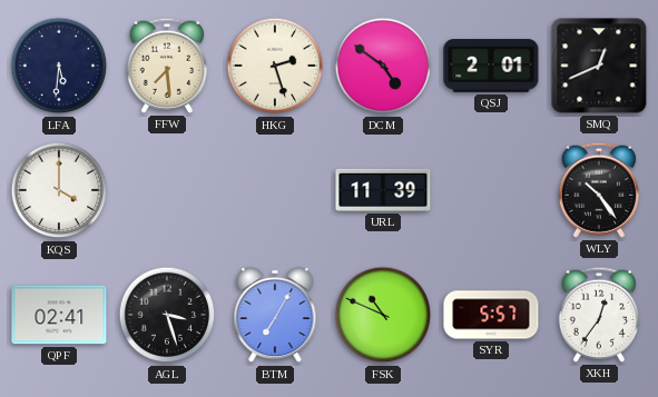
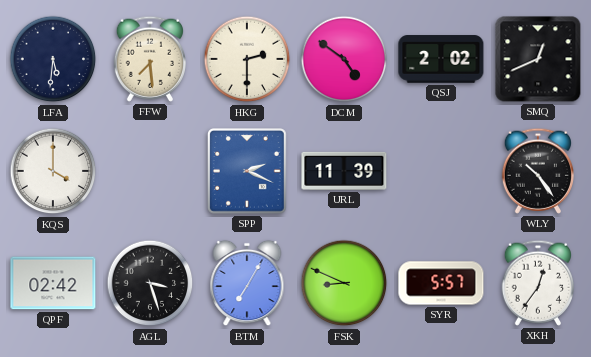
HKG: 2:27 -> 2:30
QSJ: 2:01 -> 2:02
SPP: none -> 2:19
QPF: 02:41 -> 02:42
FSK: 10:49 -> 8:49
